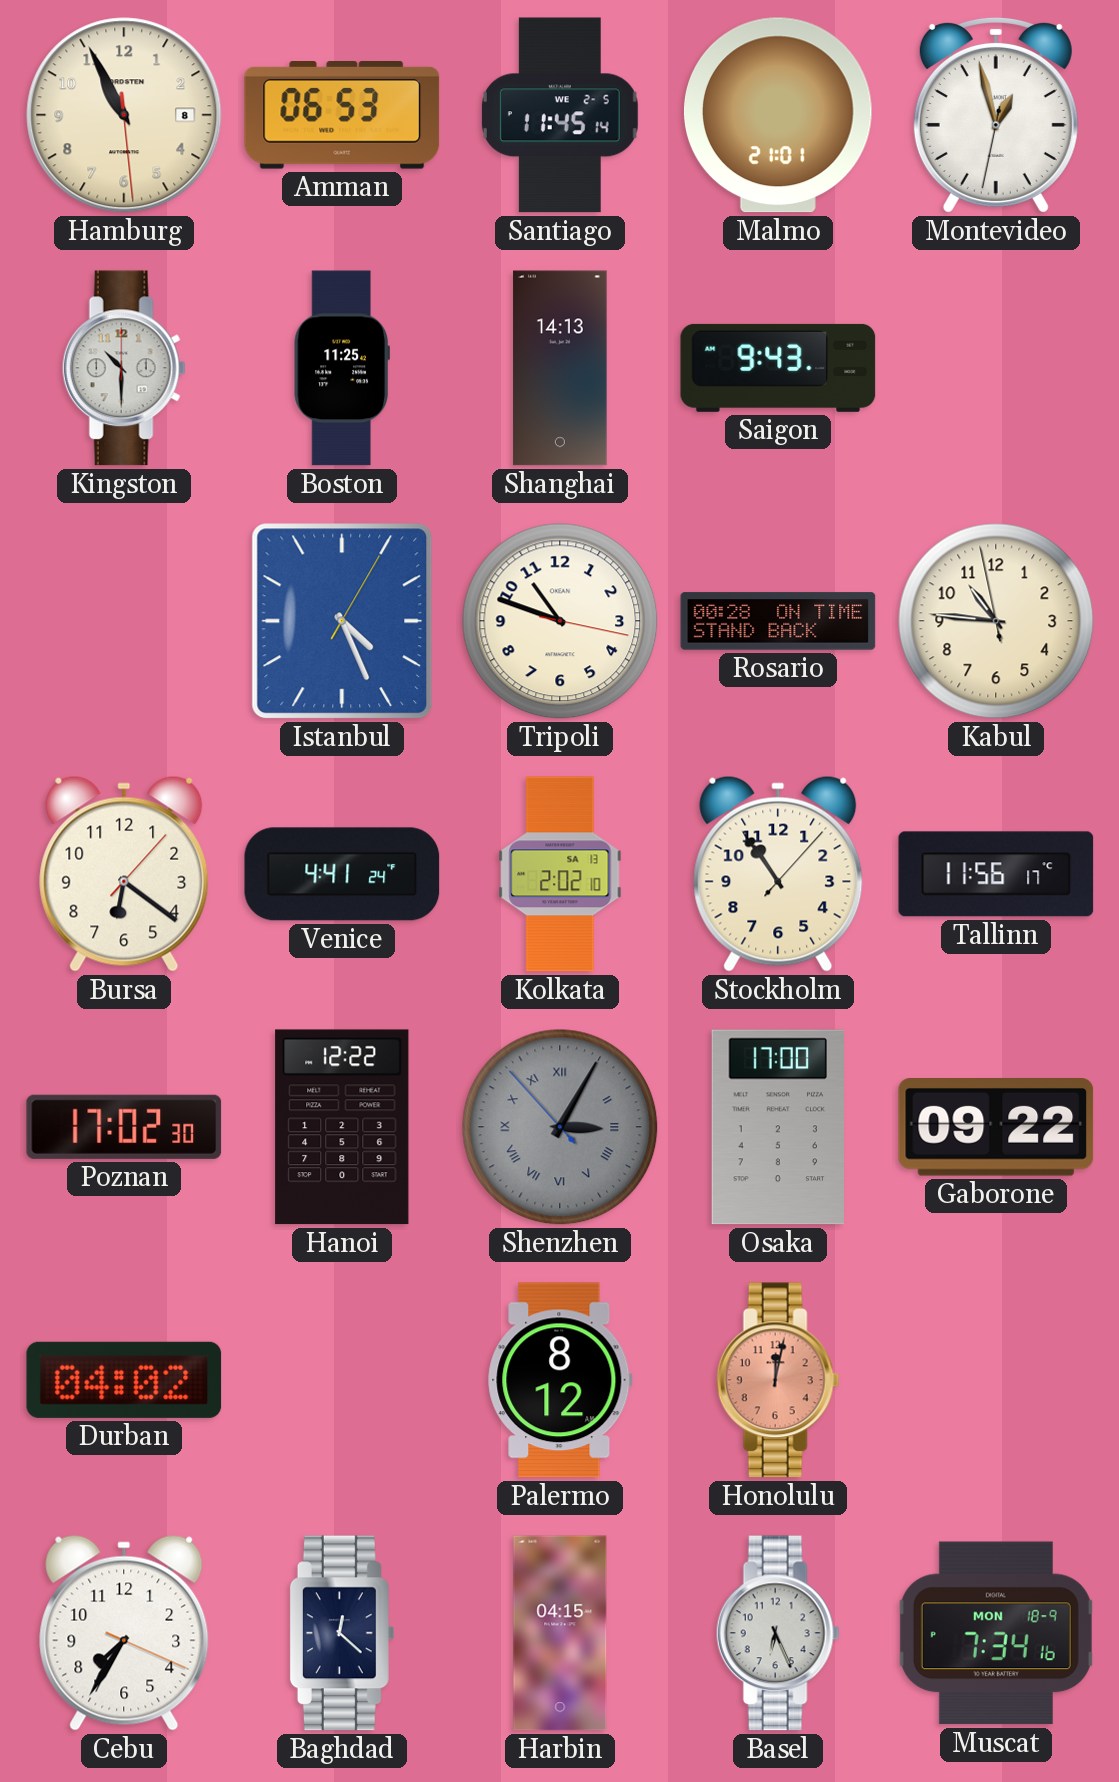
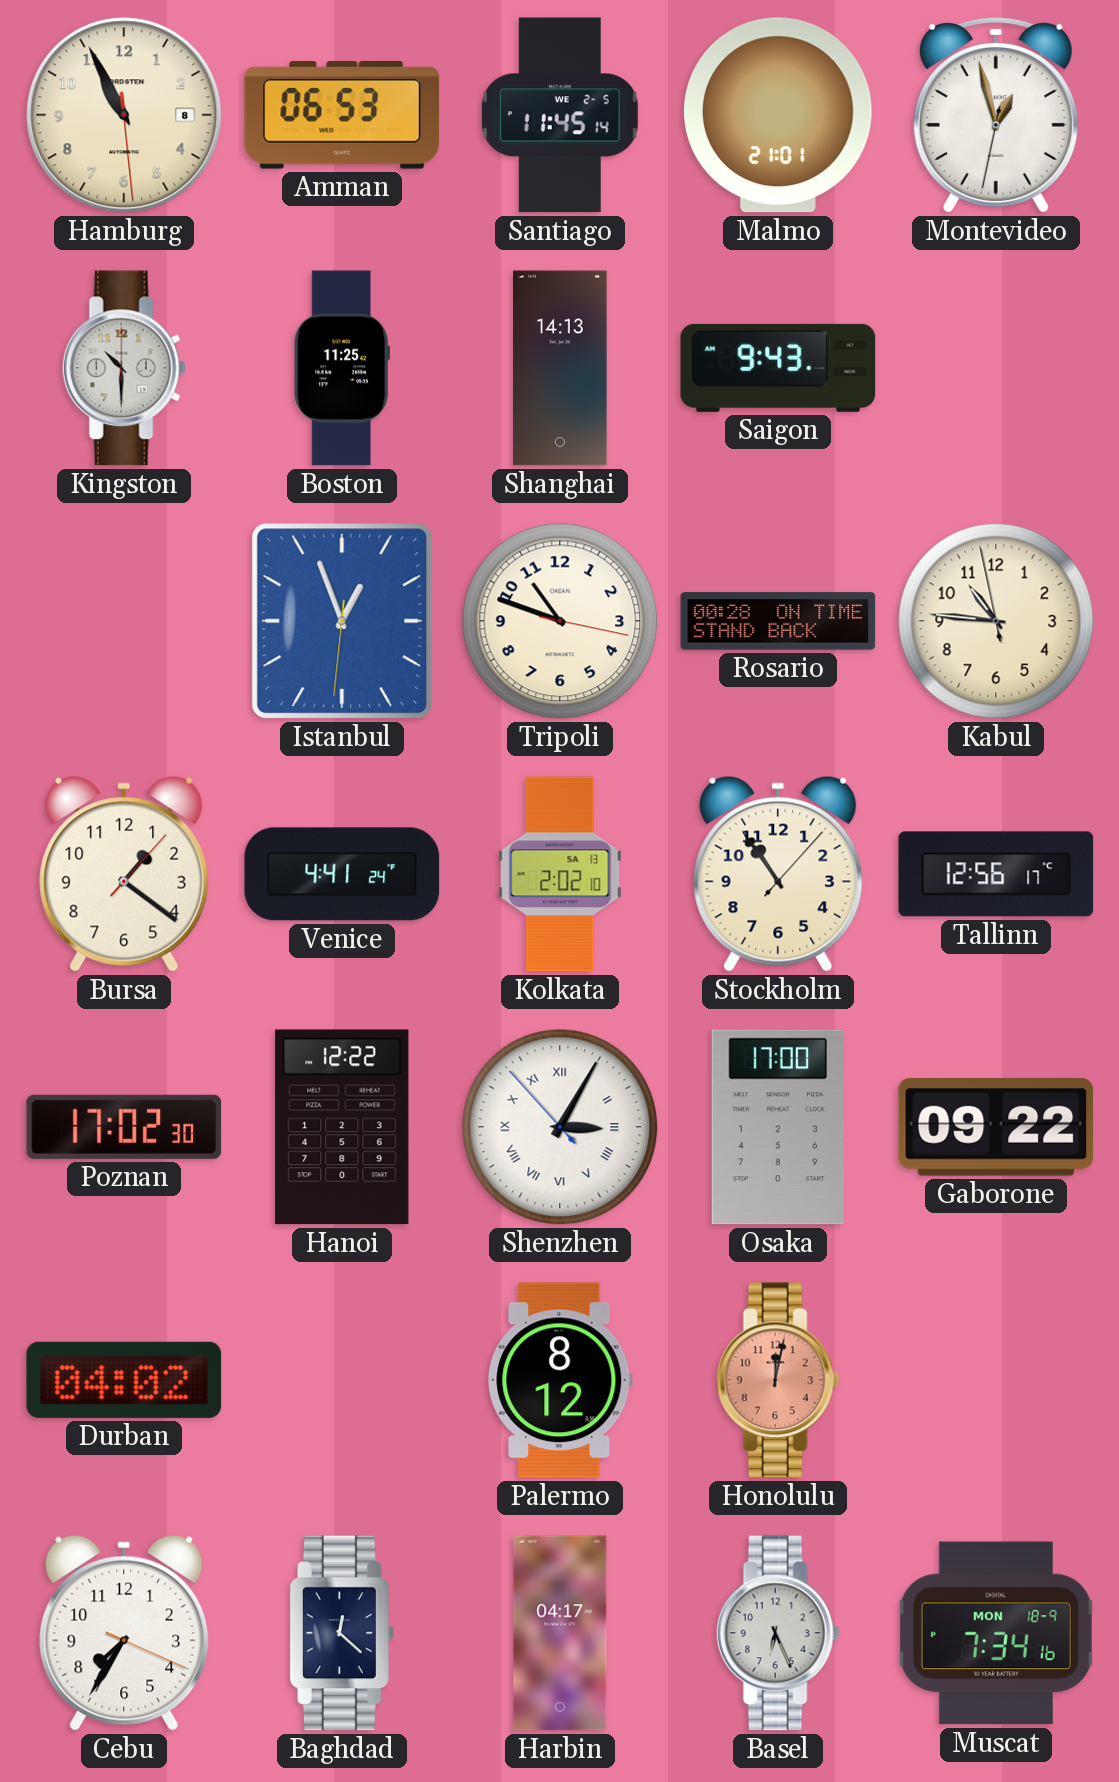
Istanbul: 4:26 -> 12:56
Bursa: 6:21 -> 1:21
Tallinn: 11:56 -> 12:56
Shenzhen dial: grey -> white
Harbin: 04:15 -> 04:17
